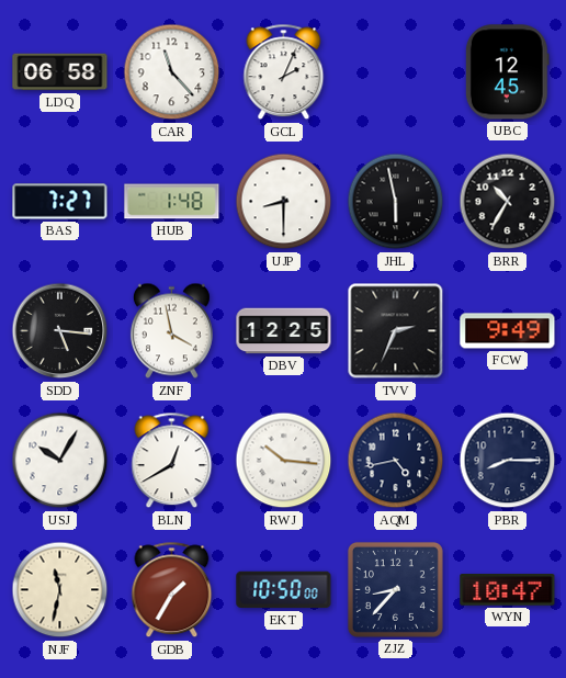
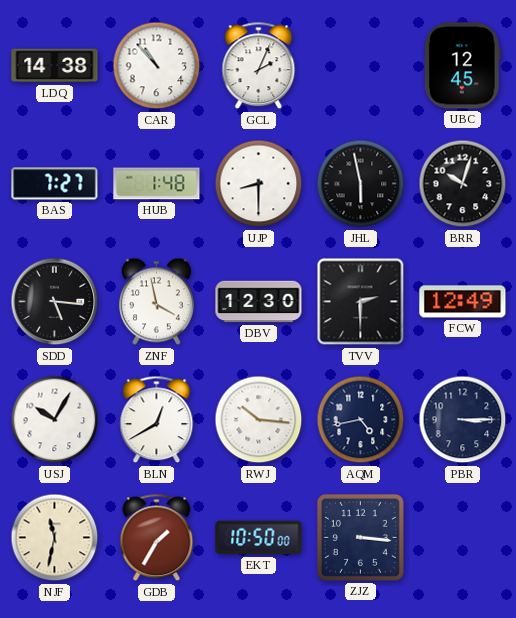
LDQ: 06:58 -> 14:38
CAR: 11:23 -> 10:53
BRR: 10:35 -> 10:03
DBV: 12:25 -> 12:30
TVV: 2:34 -> 2:30
FCW: 9:49 -> 12:49
PBR: 8:15 -> 3:15
ZJZ: 8:37 -> 3:16
WYN: 10:47 -> none
